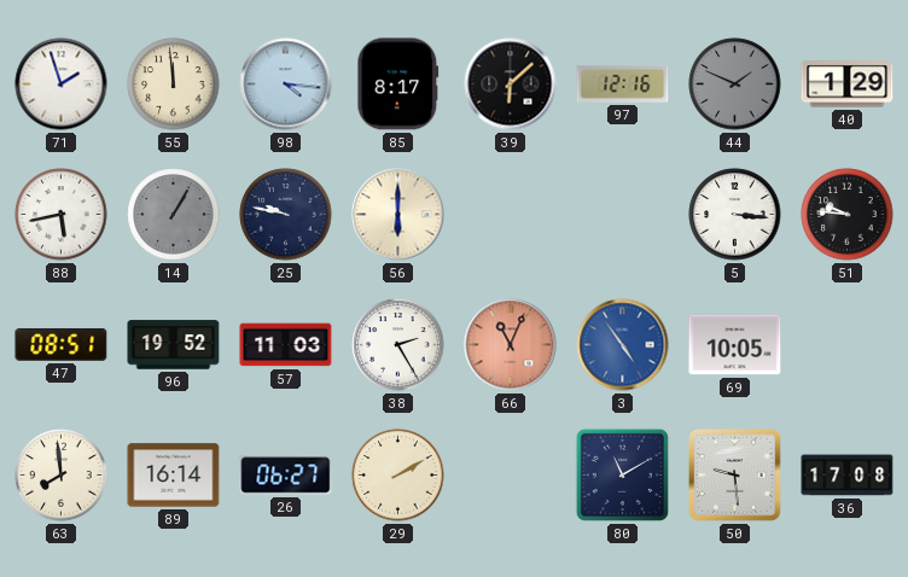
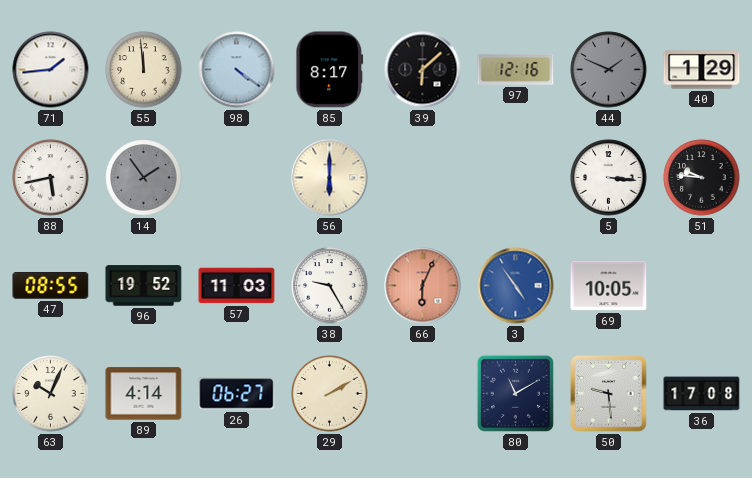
71: 1:57 -> 1:44
98: 4:16 -> 4:21
14: 1:05 -> 1:54
25: 9:47 -> none
47: 08:51 -> 08:55
38: 2:25 -> 9:25
66: 11:04 -> 6:04
63: 7:59 -> 10:04
89: 16:14 -> 4:14
